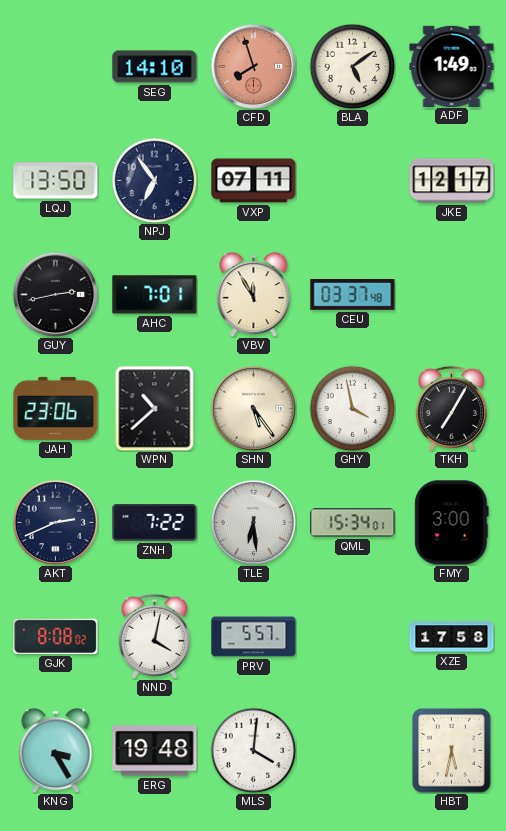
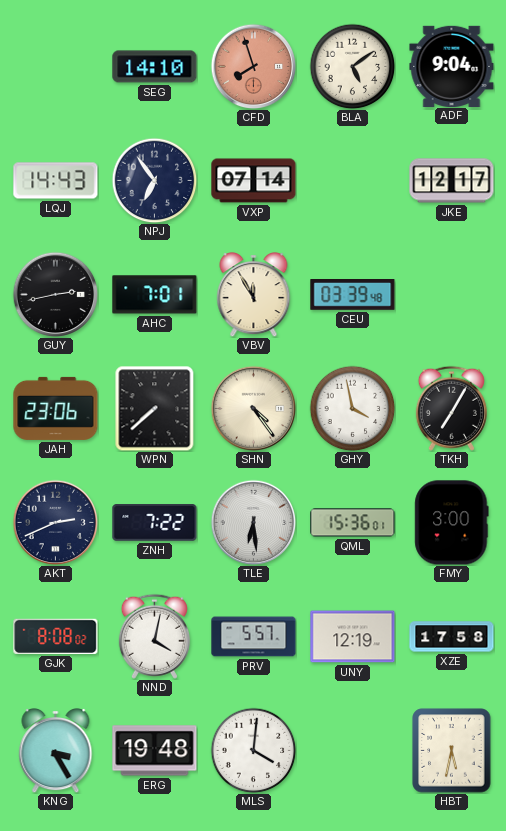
ADF: 1:49 -> 9:04
LQJ: 13:50 -> 14:43
VXP: 07:11 -> 07:14
CEU: 03:37 -> 03:39
WPN: 10:38 -> 7:38
SHN: 5:24 -> 4:24
QML: 15:34 -> 15:36
UNY: none -> 12:19
